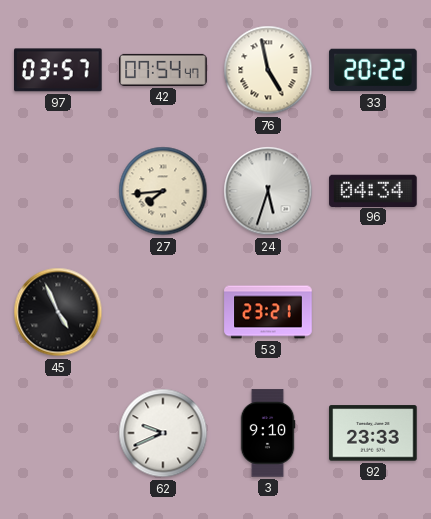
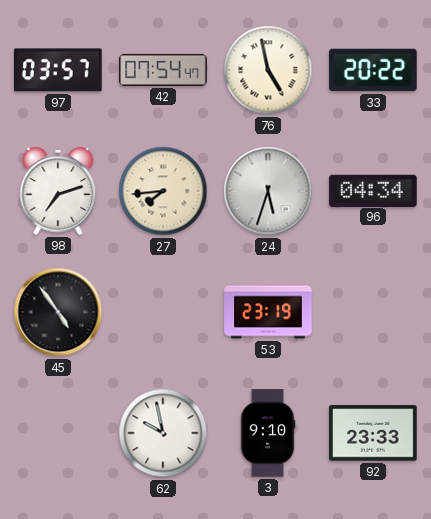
98: none -> 7:12
45: 4:56 -> 4:54
53: 23:21 -> 23:19
62: 9:41 -> 9:58
